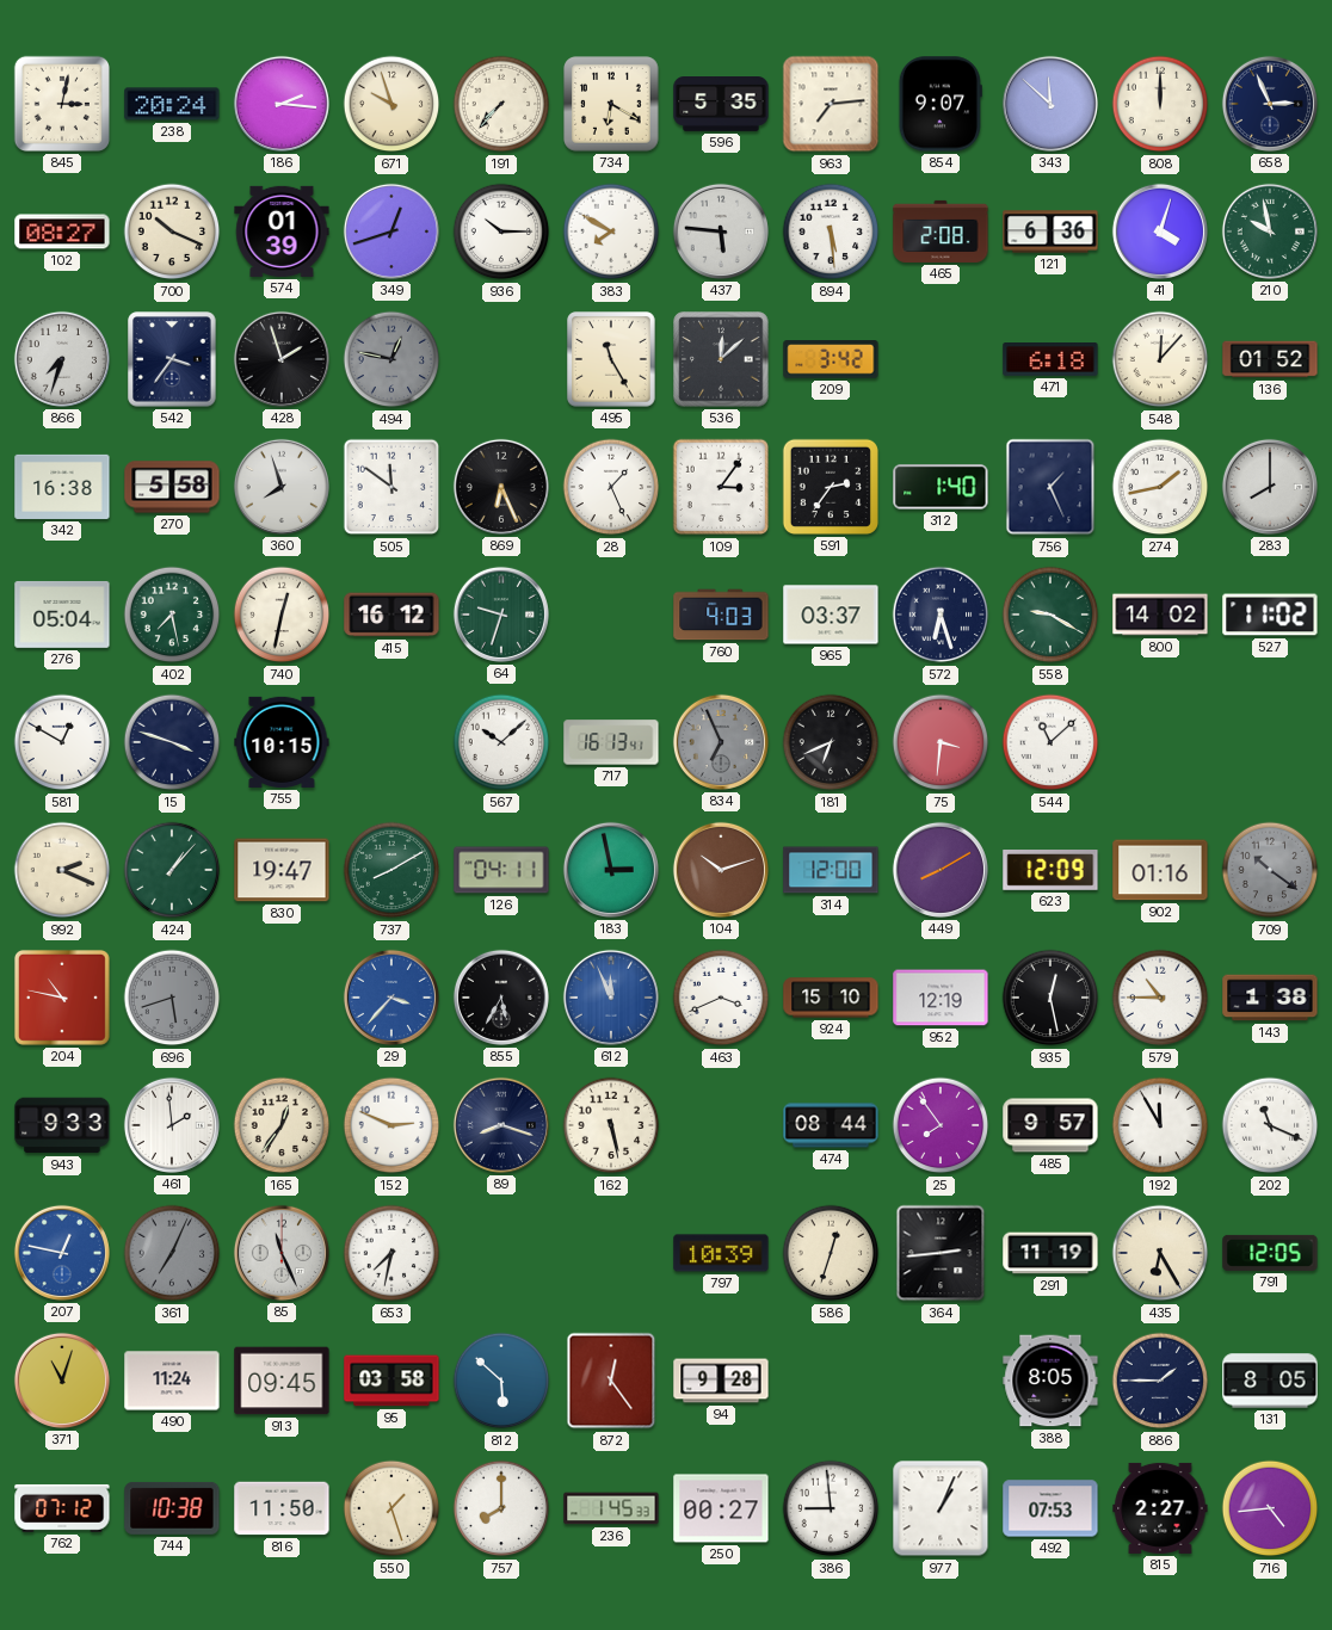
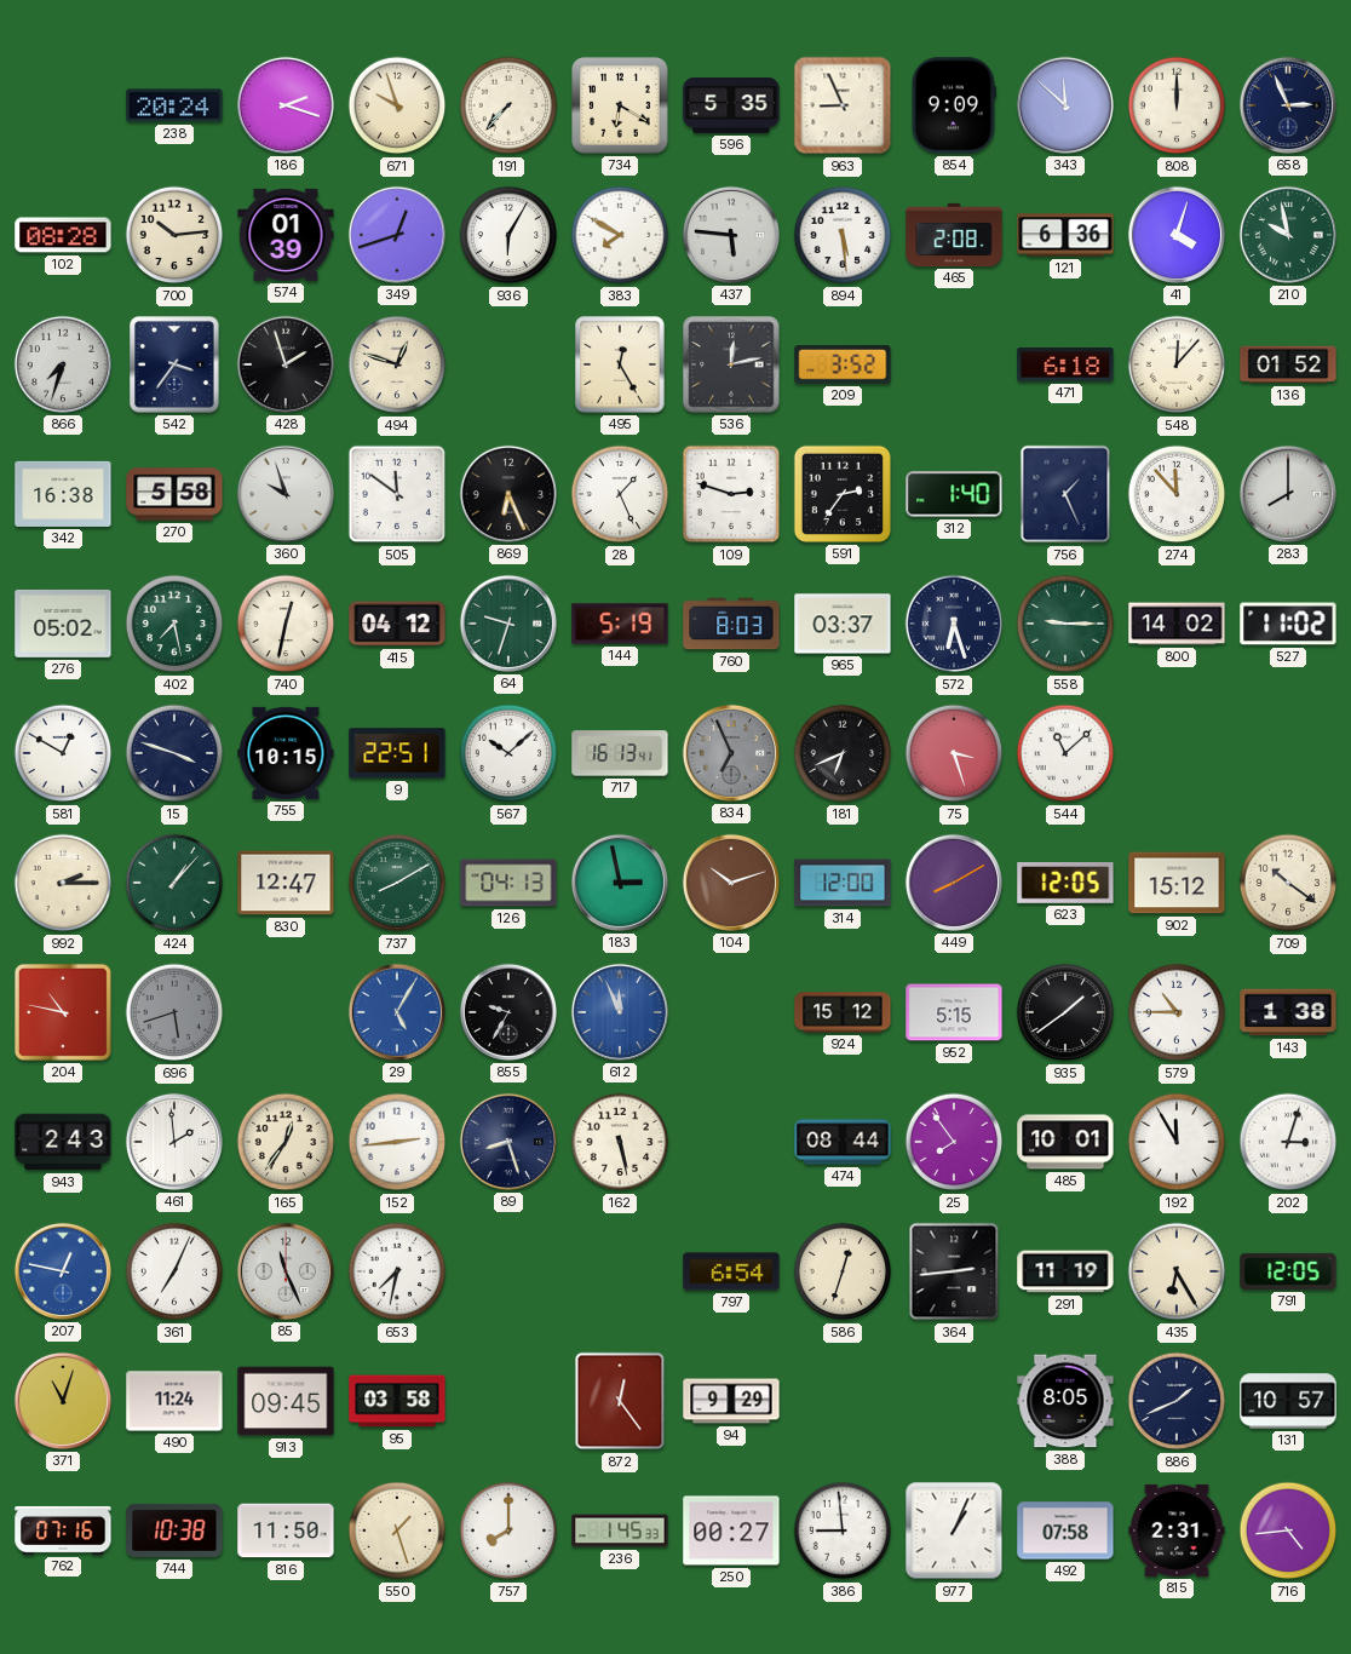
845: 3:02 -> none
186: 2:16 -> 2:18
963: 7:14 -> 8:56
854: 9:07 -> 9:09
102: 08:27 -> 08:28
700: 10:19 -> 10:14
936: 10:15 -> 6:05
494: 12:47 -> 12:48
494 dial: grey -> cream
495: 11:25 -> 12:25
536: 12:08 -> 12:13
209: 3:42 -> 3:52
360: 7:57 -> 9:57
109: 3:06 -> 2:48
274: 1:43 -> 11:53
276: 05:04 -> 05:02
415: 16:12 -> 04:12
144: none -> 5:19
760: 4:03 -> 8:03
558: 9:20 -> 9:15
9: none -> 22:51
75: 3:31 -> 3:27
992: 2:19 -> 2:15
830: 19:47 -> 12:47
126: 04:11 -> 04:13
623: 12:09 -> 12:05
902: 01:16 -> 15:12
709 dial: grey -> cream
29: 3:37 -> 5:05
855: 5:35 -> 9:35
463: 3:41 -> none
924: 15:10 -> 15:12
952: 12:19 -> 5:15
935: 12:28 -> 1:39
943: 9:33 -> 2:43
152: 2:49 -> 2:44
89: 8:18 -> 8:27
485: 9:57 -> 10:01
202: 11:19 -> 3:03
361 dial: grey -> white
797: 10:39 -> 6:54
812: 5:52 -> none
94: 9:28 -> 9:29
886: 1:45 -> 1:41
131: 8:05 -> 10:57
762: 07:12 -> 07:16
492: 07:53 -> 07:58
815: 2:27 -> 2:31
